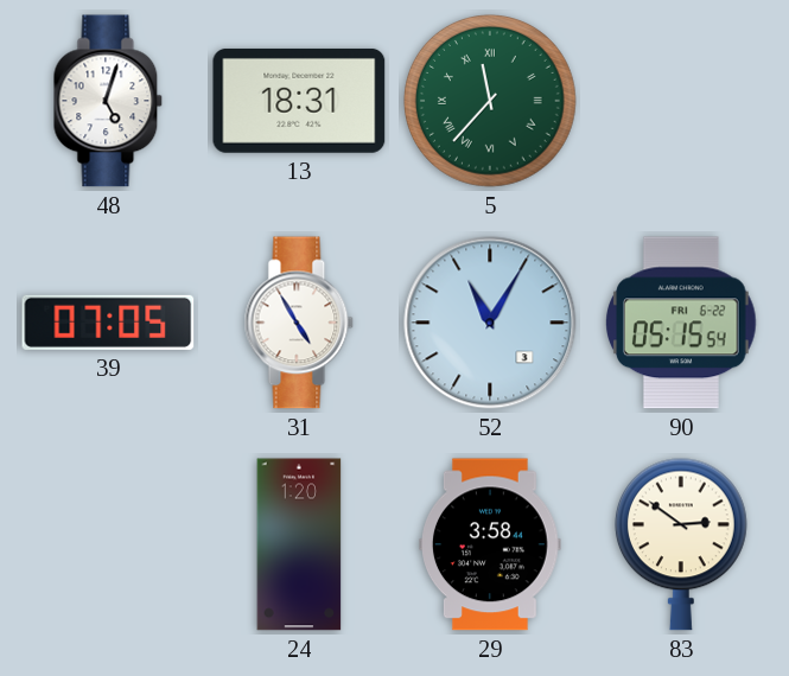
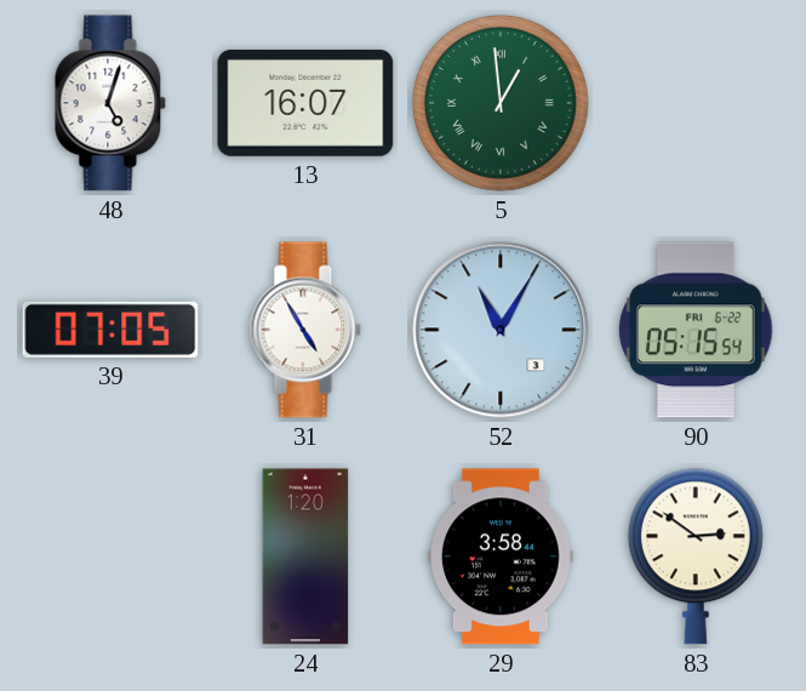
13: 18:31 -> 16:07
5: 11:37 -> 12:59
